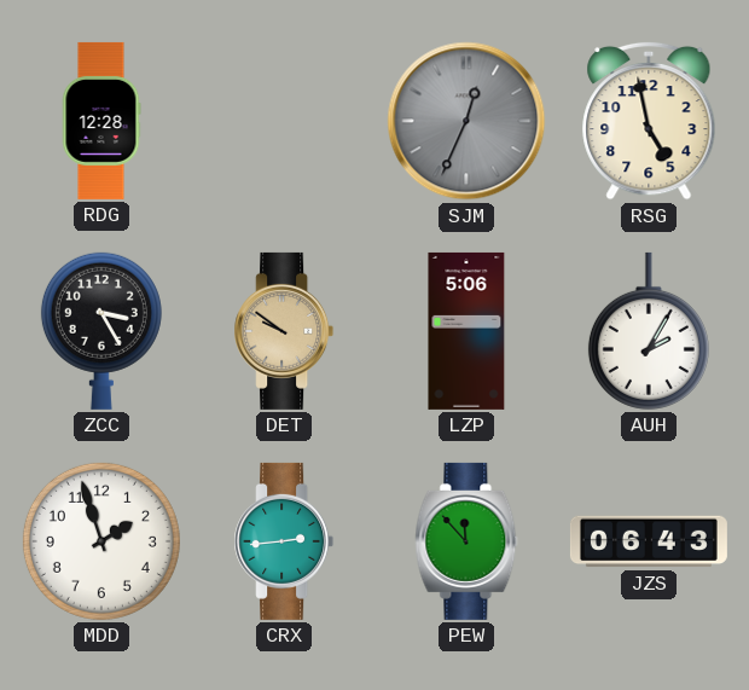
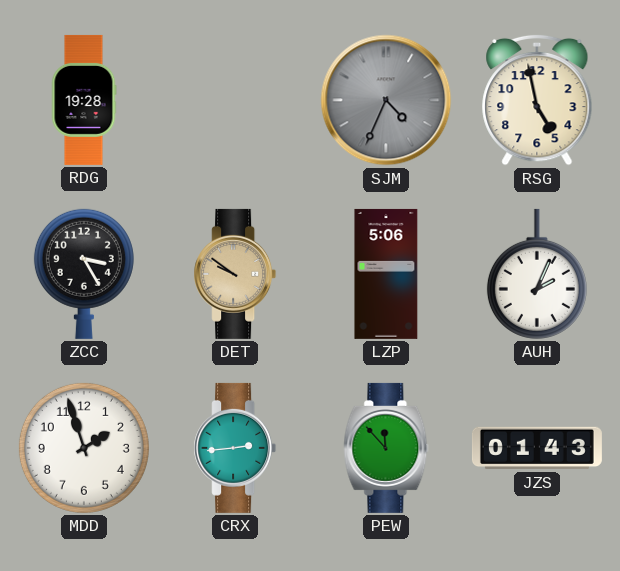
RDG: 12:28 -> 19:28
SJM: 12:34 -> 4:34
AUH: 2:05 -> 2:04
JZS: 06:43 -> 01:43
